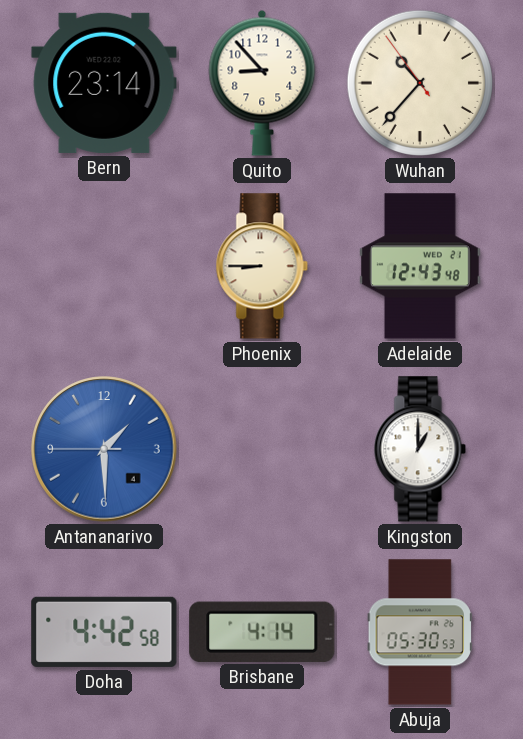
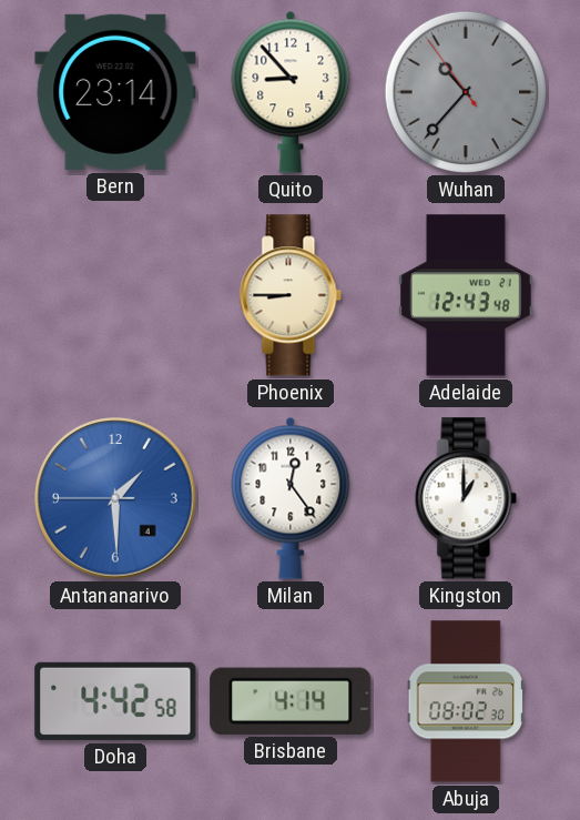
Wuhan dial: cream -> grey
Milan: none -> 12:24
Abuja: 05:30 -> 08:02
